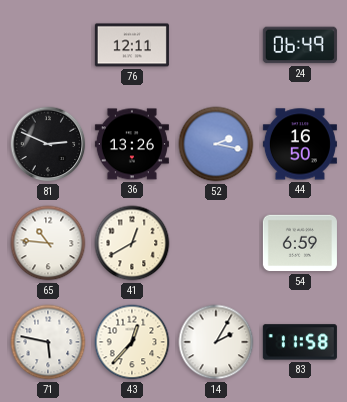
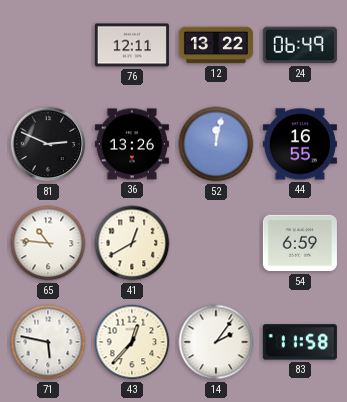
12: none -> 13:22
52: 2:17 -> 12:02
44: 16:50 -> 16:55
14: 2:05 -> 2:06
